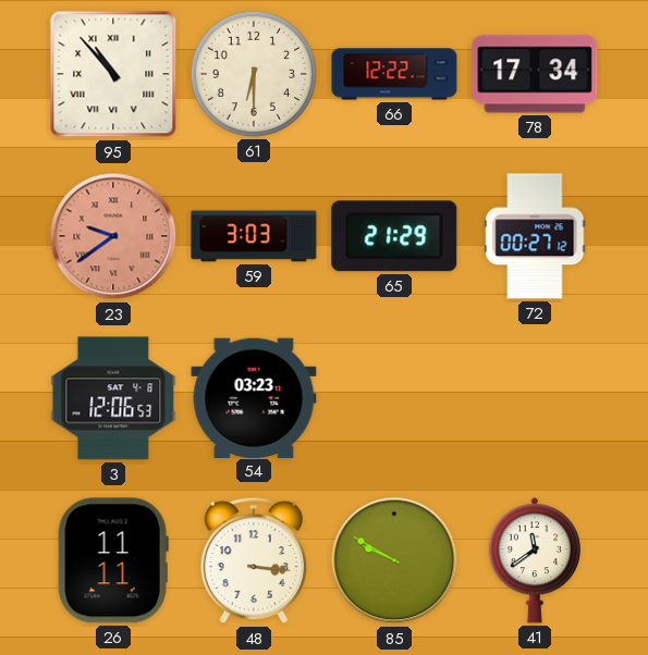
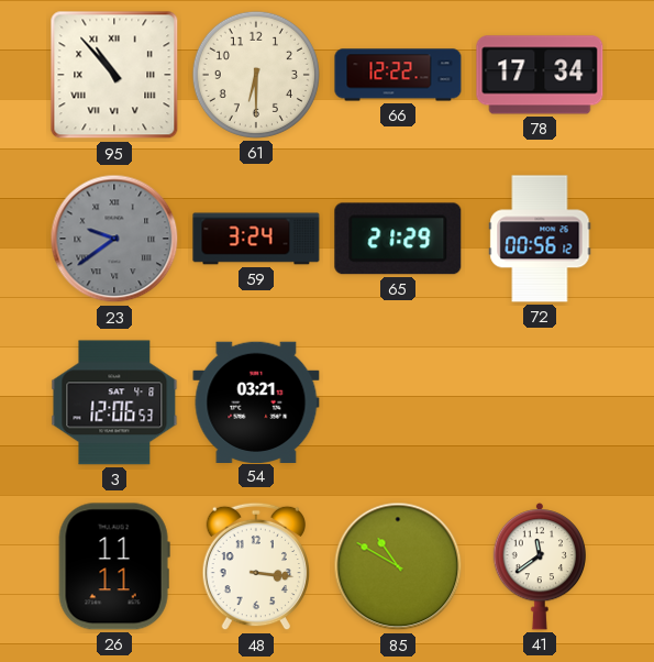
23 dial: salmon -> grey
59: 3:03 -> 3:24
72: 00:27 -> 00:56
54: 03:23 -> 03:21
85: 9:50 -> 10:50
